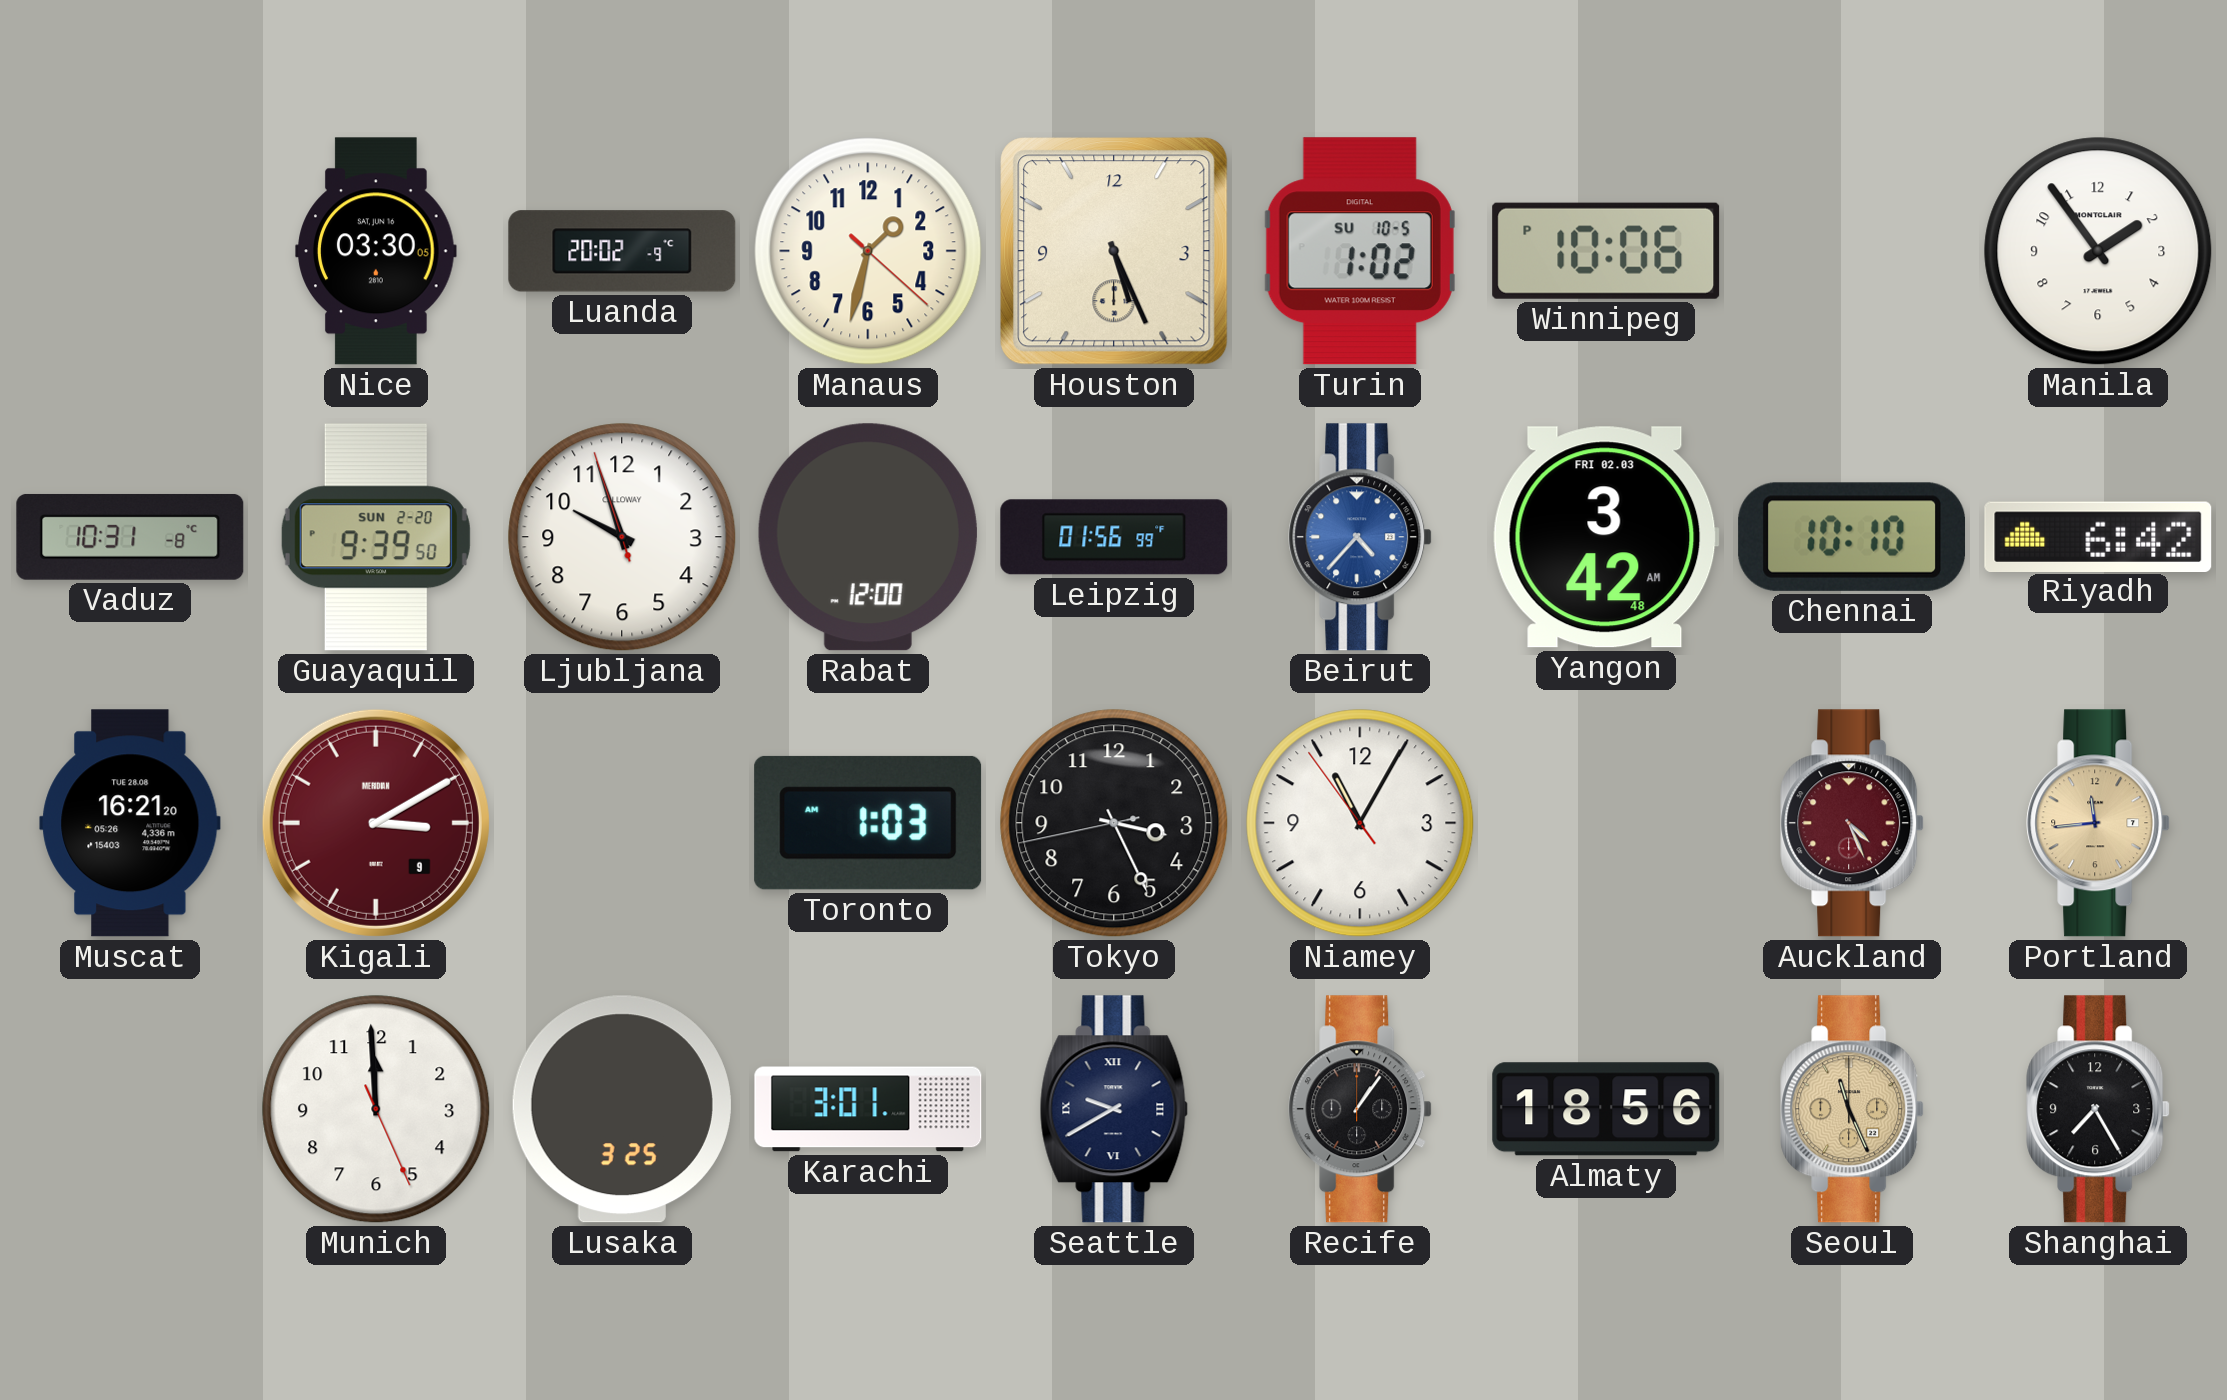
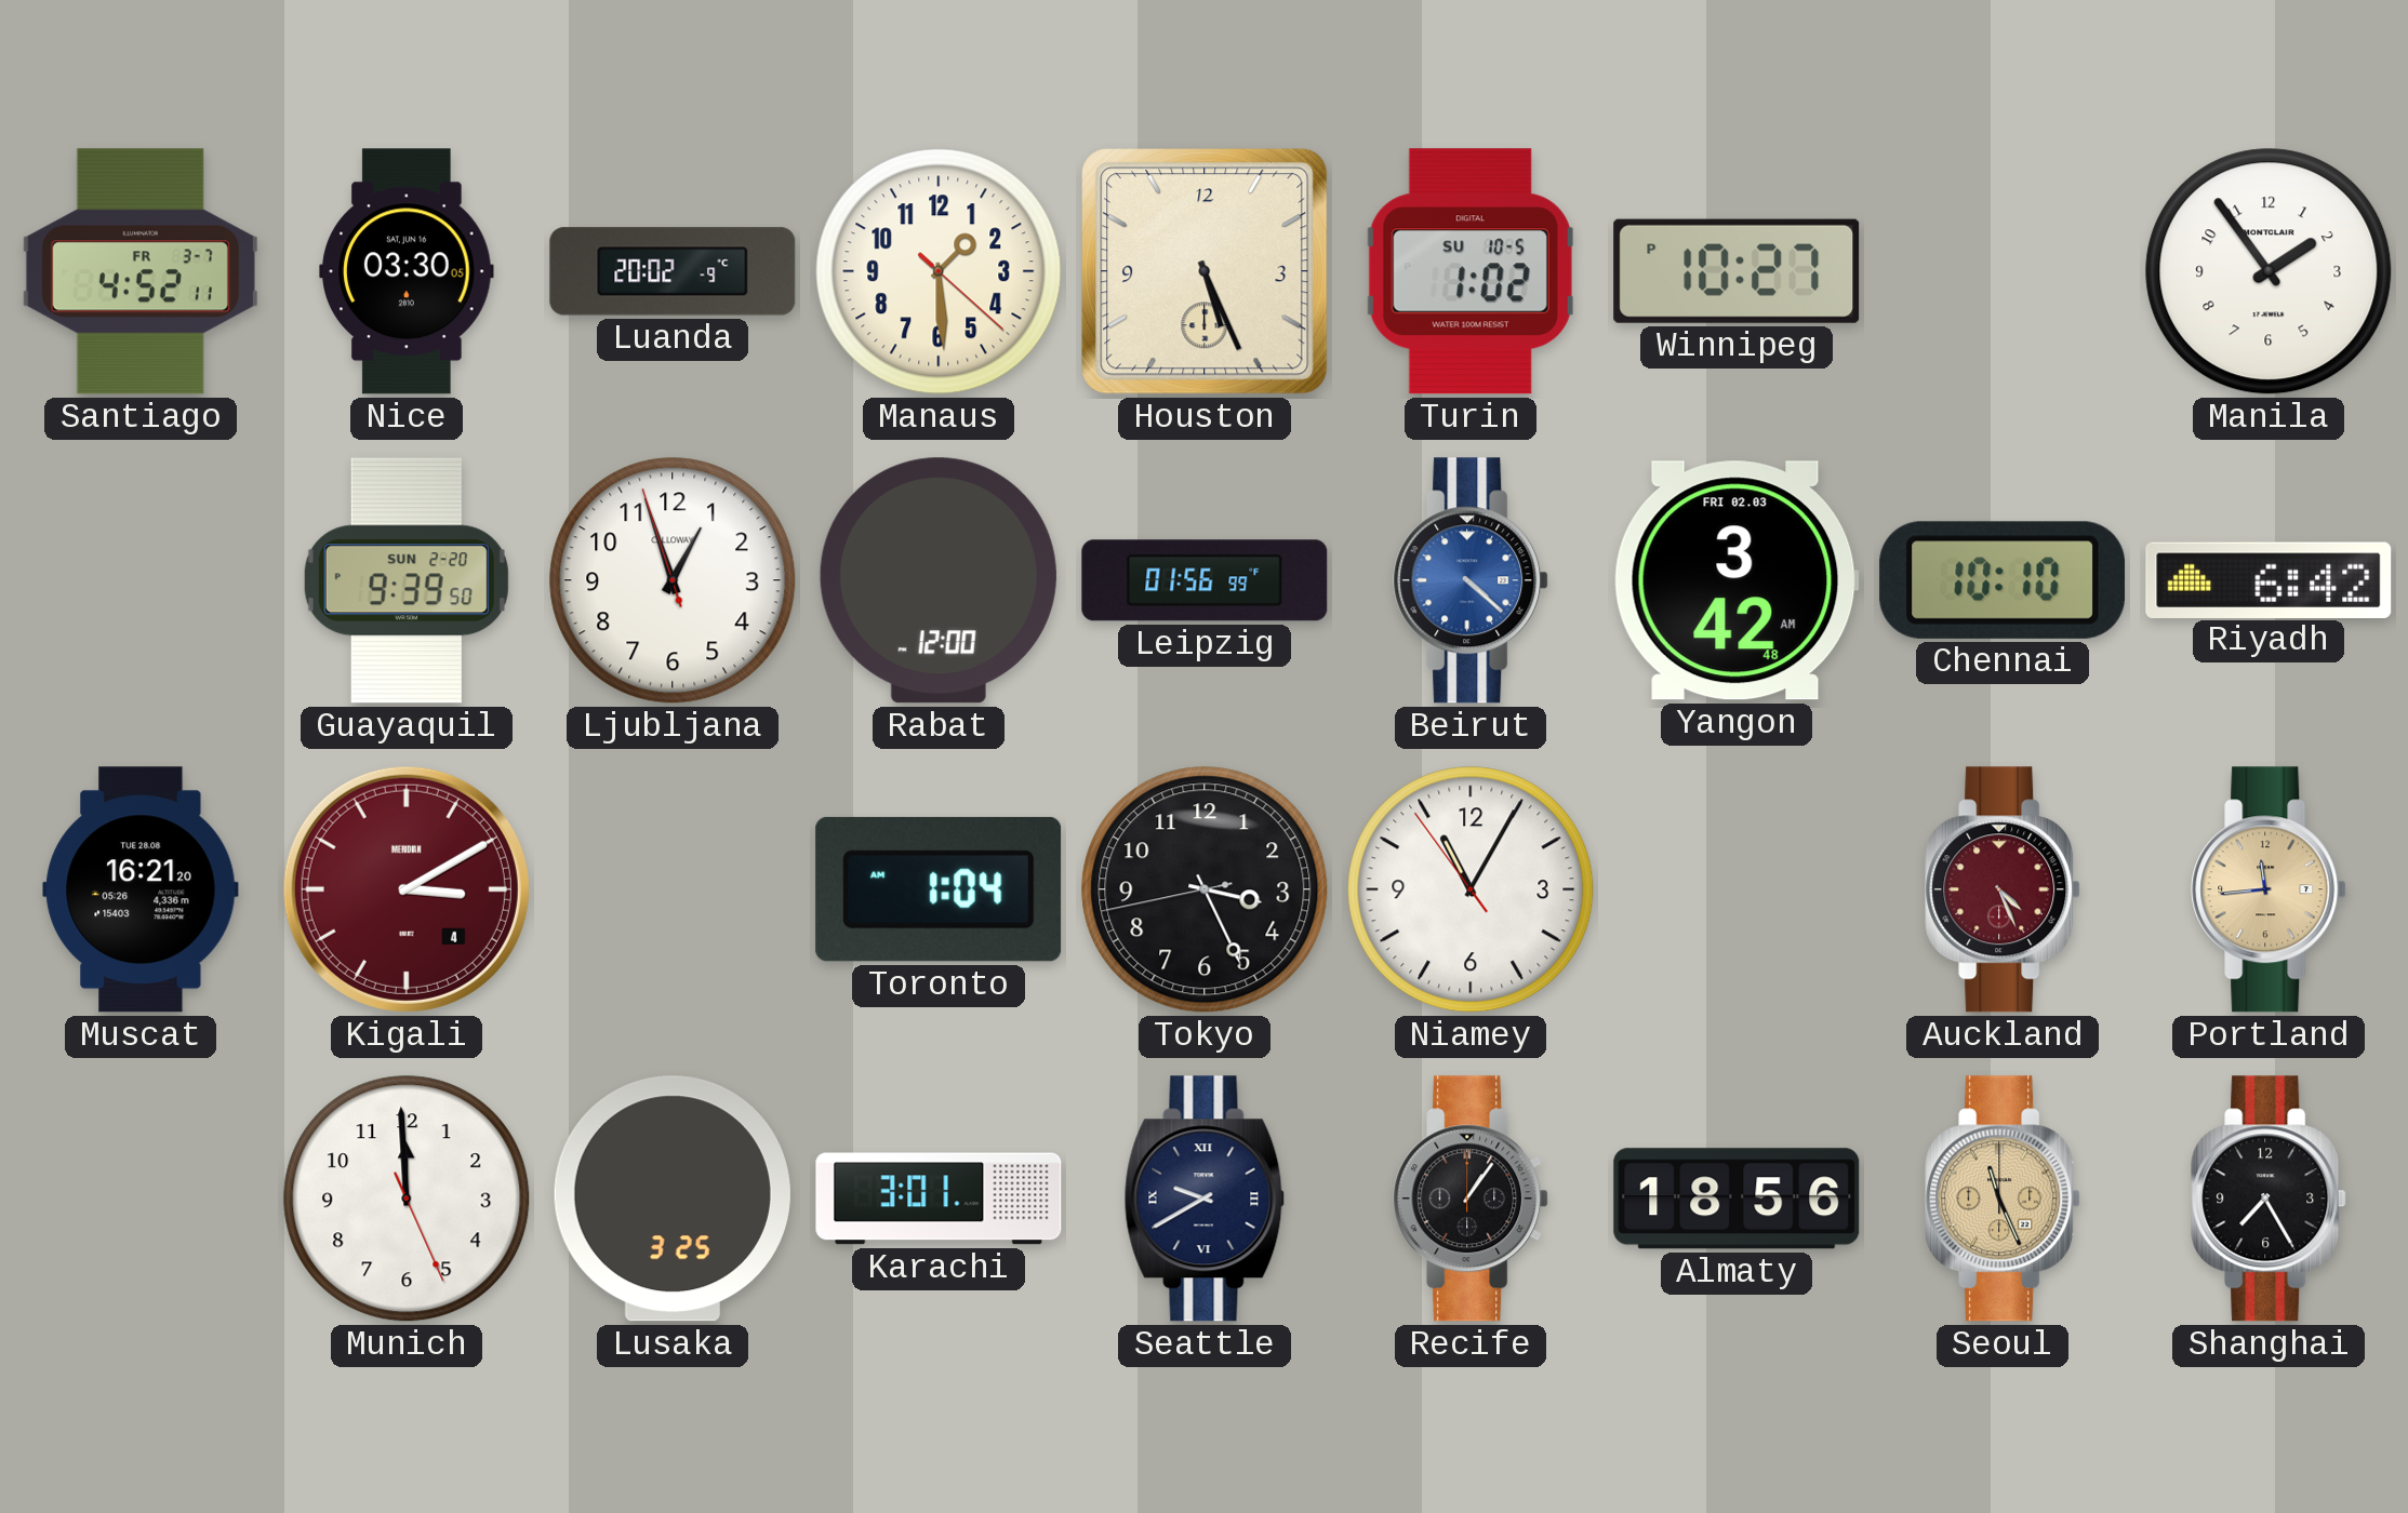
Santiago: none -> 4:52
Manaus: 1:32 -> 1:29
Winnipeg: 10:06 -> 10:27
Vaduz: 10:31 -> none
Ljubljana: 9:56 -> 12:56
Beirut: 4:37 -> 4:22
Kigali date: 9 -> 4
Toronto: 1:03 -> 1:04
